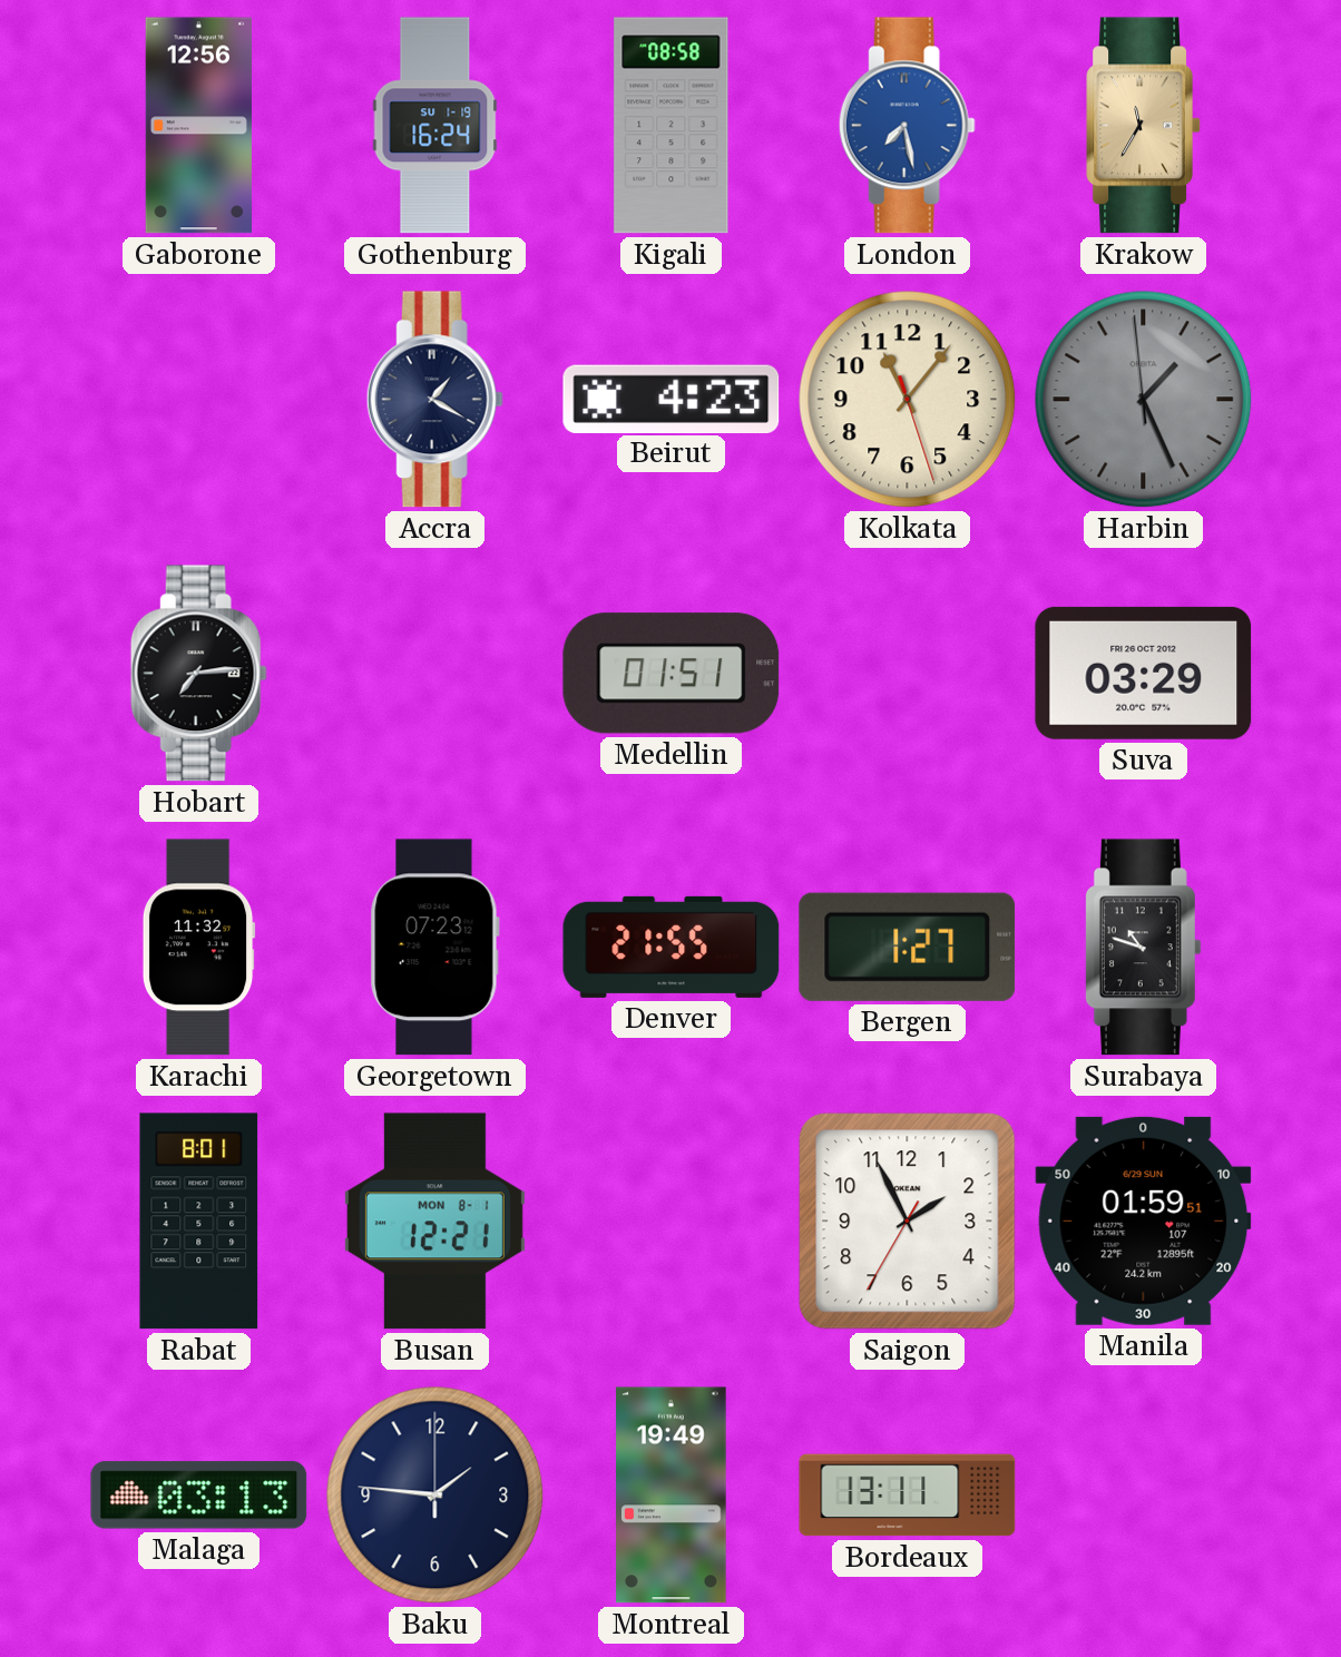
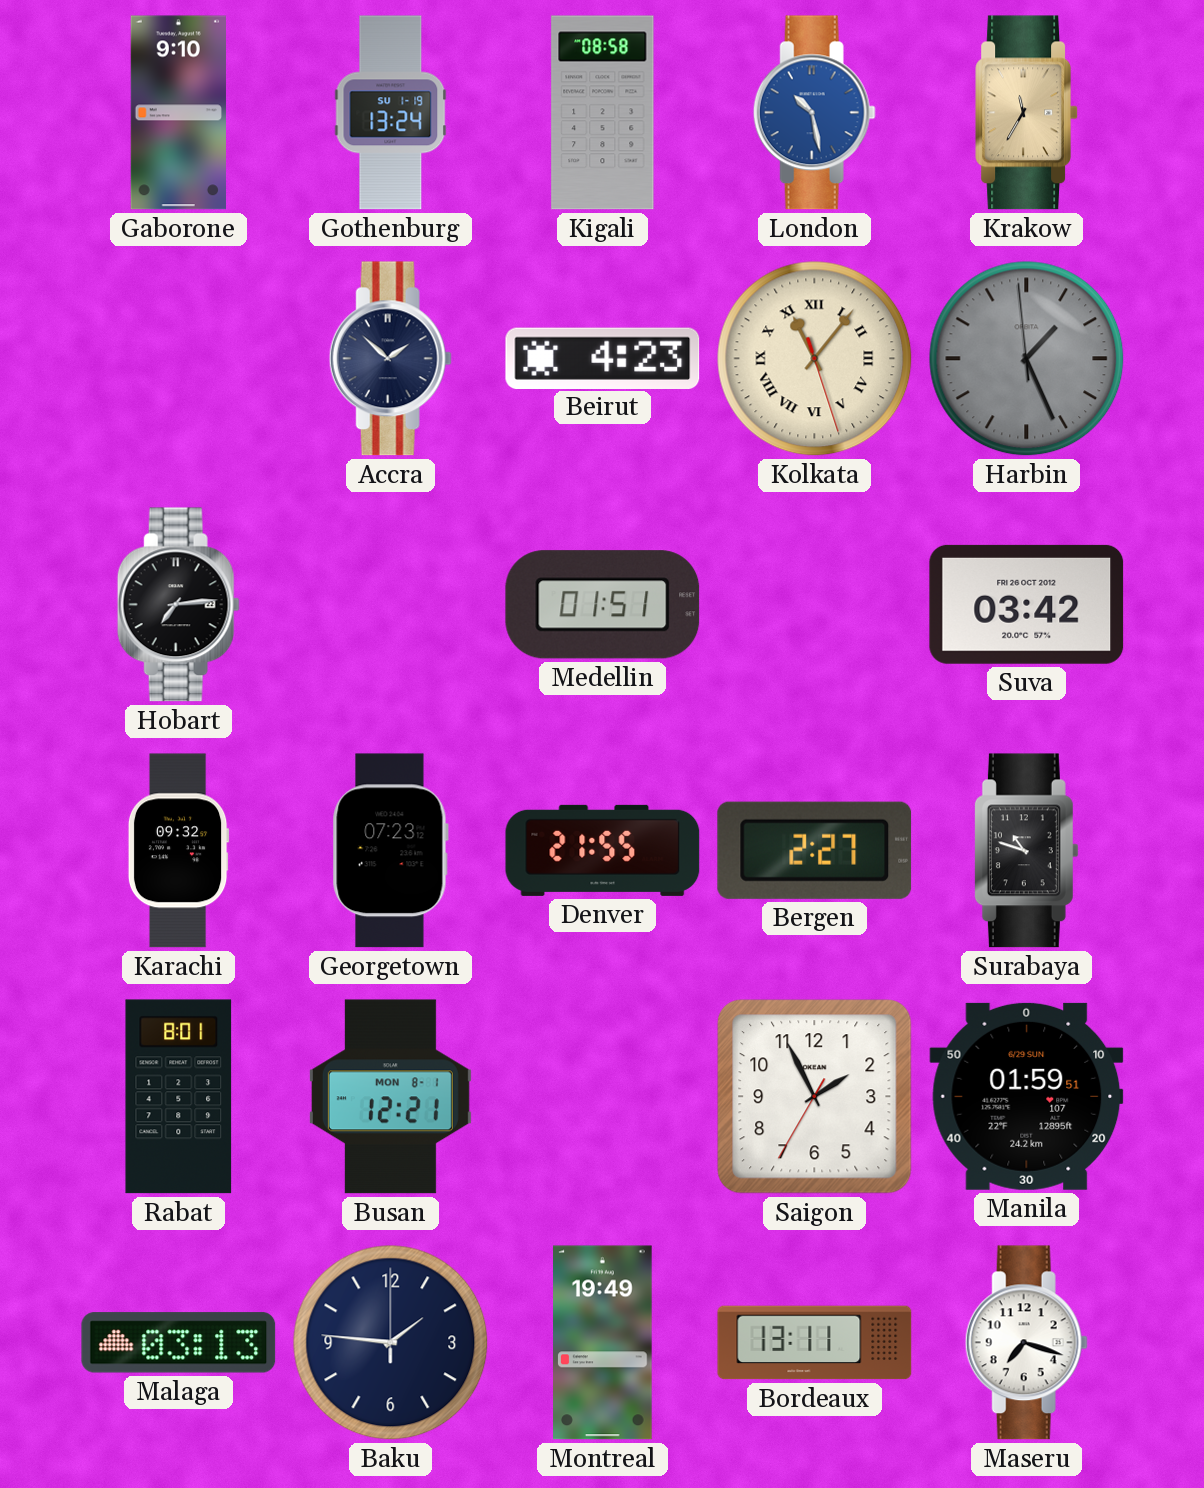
Gaborone: 12:56 -> 9:10
Gothenburg: 16:24 -> 13:24
London: 7:28 -> 10:28
Accra: 1:20 -> 1:52
Kolkata numerals: Arabic -> Roman
Suva: 03:29 -> 03:42
Karachi: 11:32 -> 09:32
Bergen: 1:27 -> 2:27
Maseru: none -> 7:18
